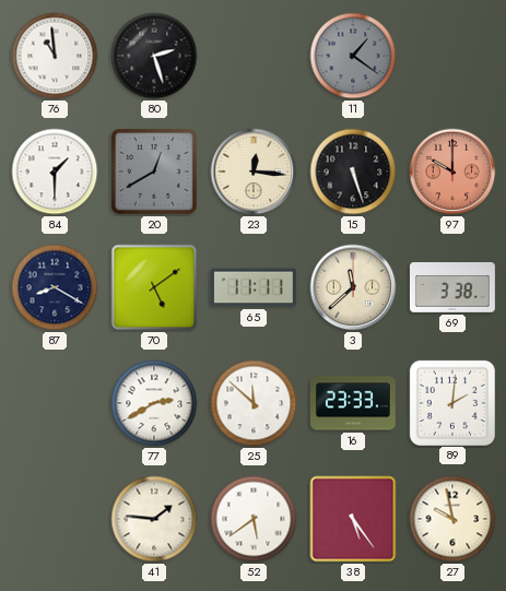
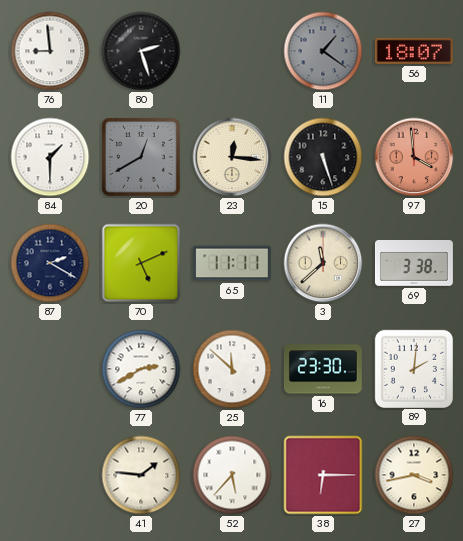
76: 10:59 -> 8:59
56: none -> 18:07
97: 10:00 -> 3:59
87: 8:20 -> 2:20
70: 5:09 -> 5:11
16: 23:33 -> 23:30
52: 5:39 -> 5:37
38: 5:24 -> 6:15
27: 9:58 -> 3:43
